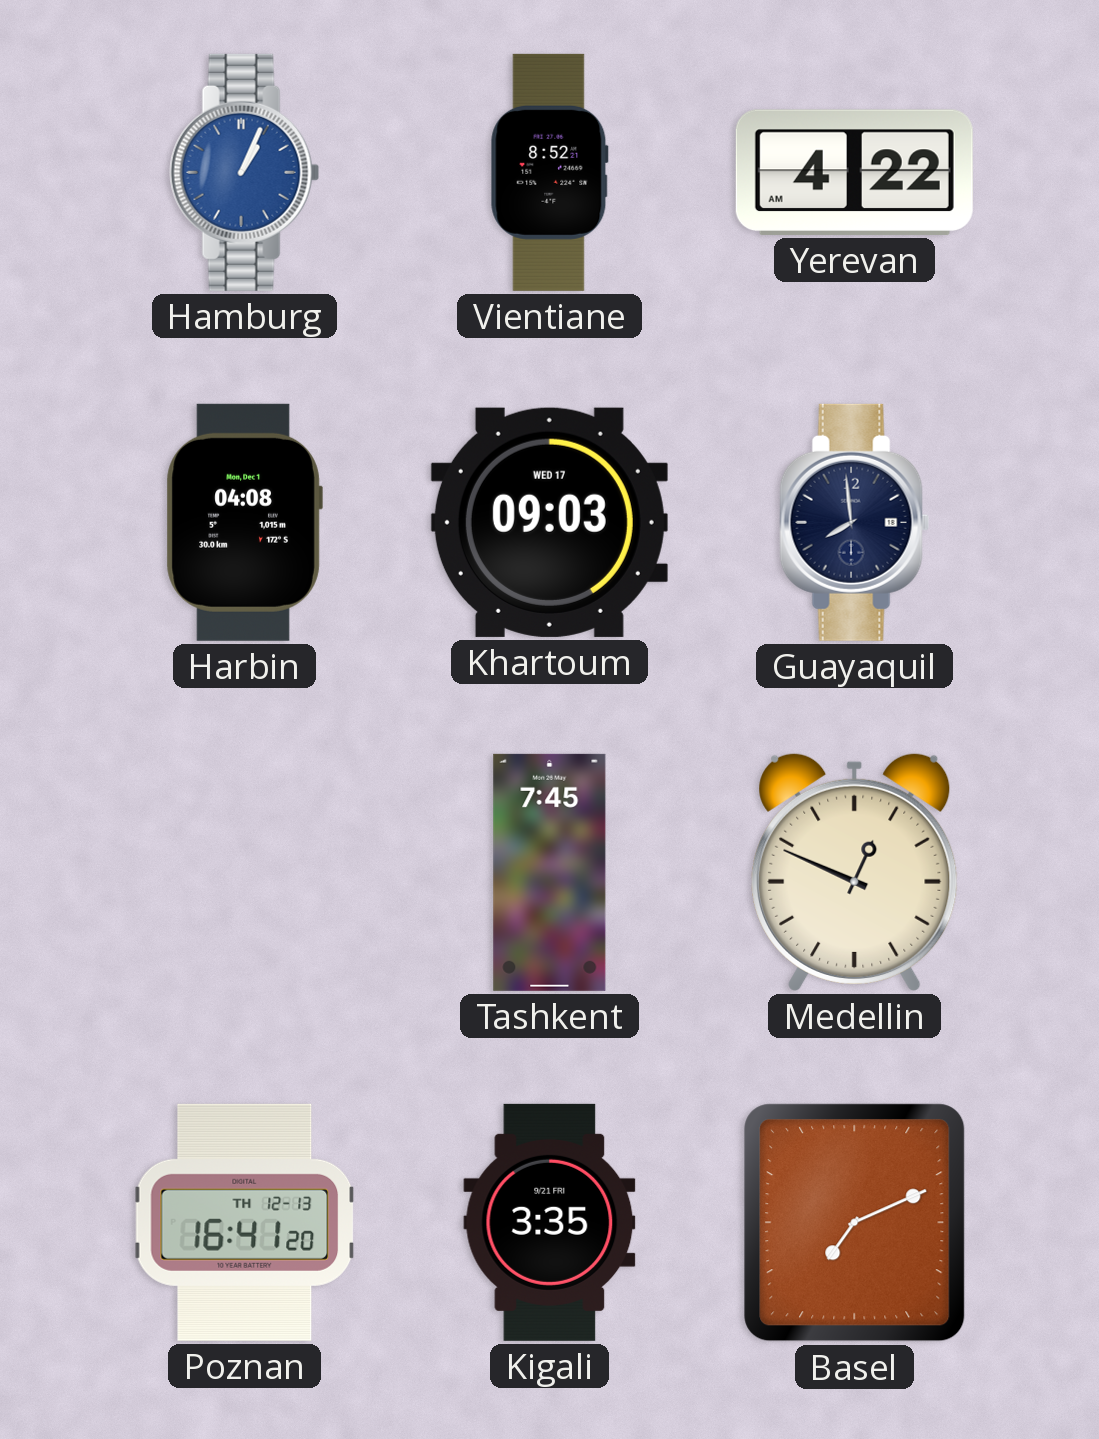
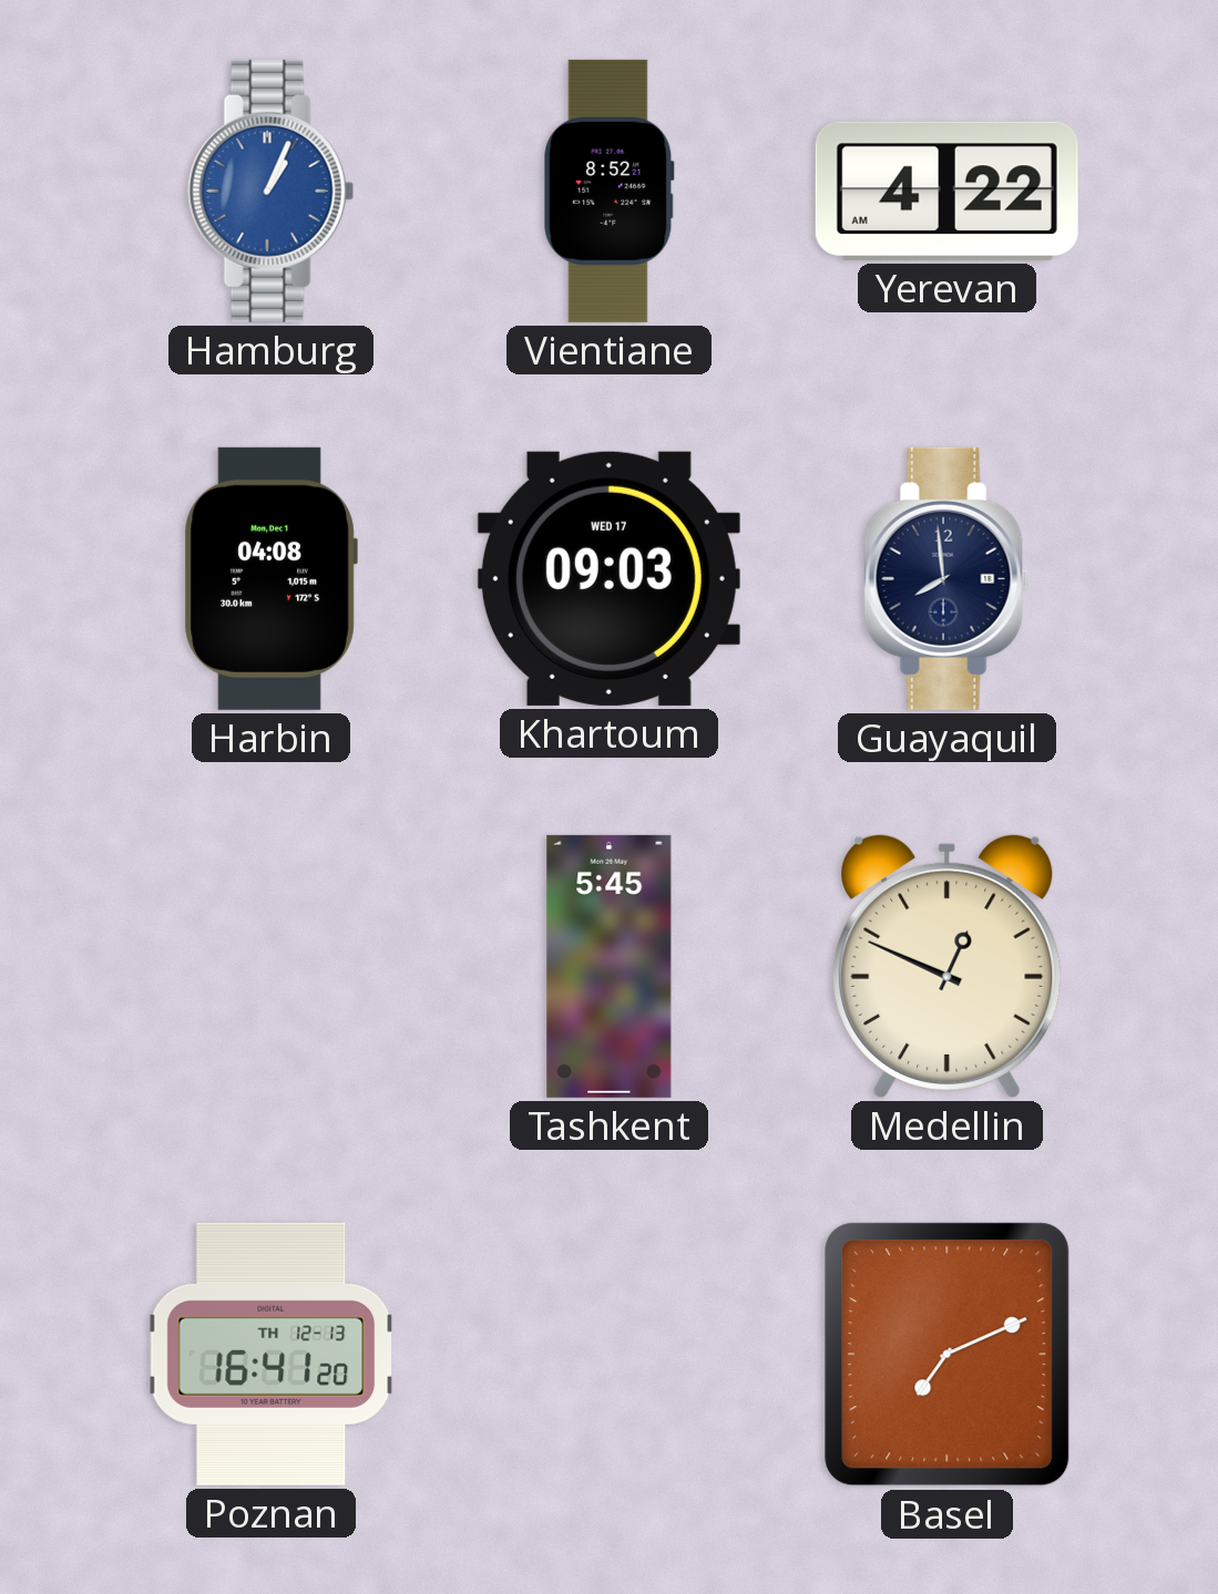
Tashkent: 7:45 -> 5:45
Kigali: 3:35 -> none
